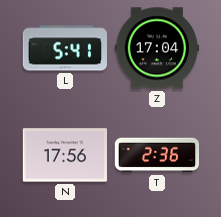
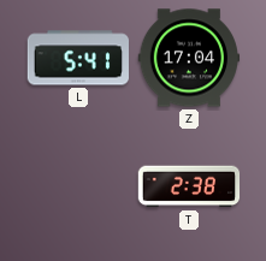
N: 17:56 -> none
T: 2:36 -> 2:38
